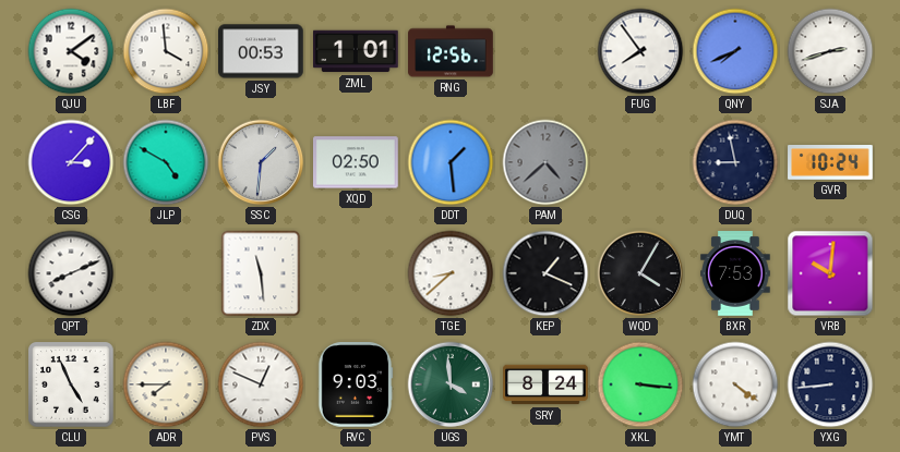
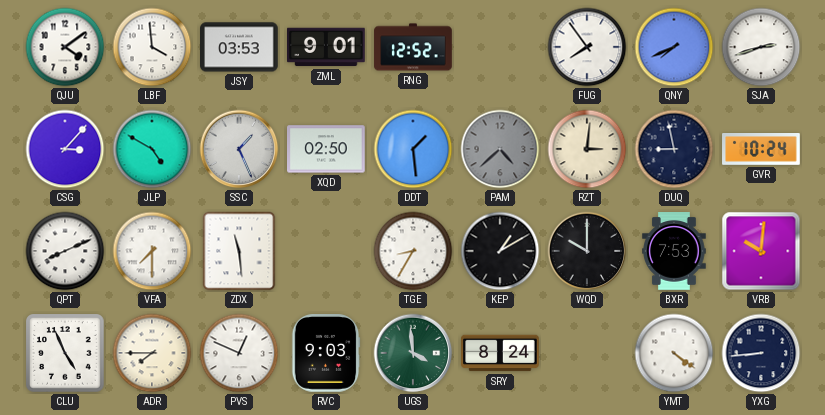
JSY: 00:53 -> 03:53
ZML: 1:01 -> 9:01
RNG: 12:56 -> 12:52
SSC: 1:31 -> 1:26
RZT: none -> 3:01
VFA: none -> 7:30
TGE: 8:38 -> 8:35
KEP: 1:19 -> 1:10
WQD: 4:05 -> 10:00
XKL: 3:16 -> none
